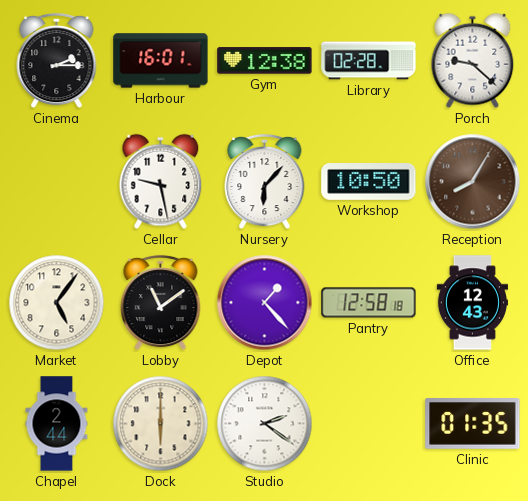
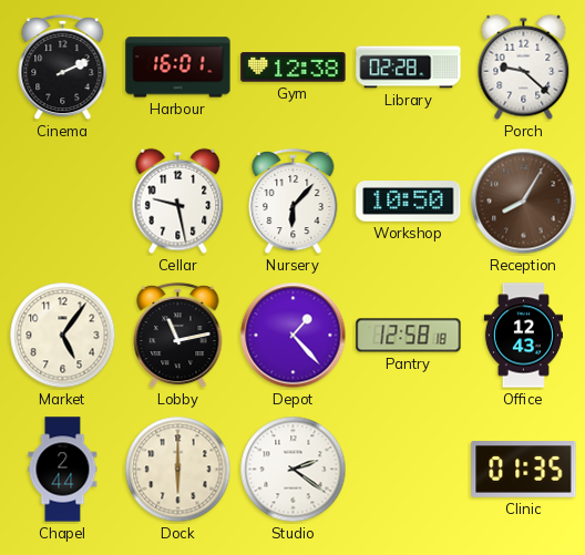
Cinema: 2:15 -> 2:11
Lobby: 11:09 -> 11:13
